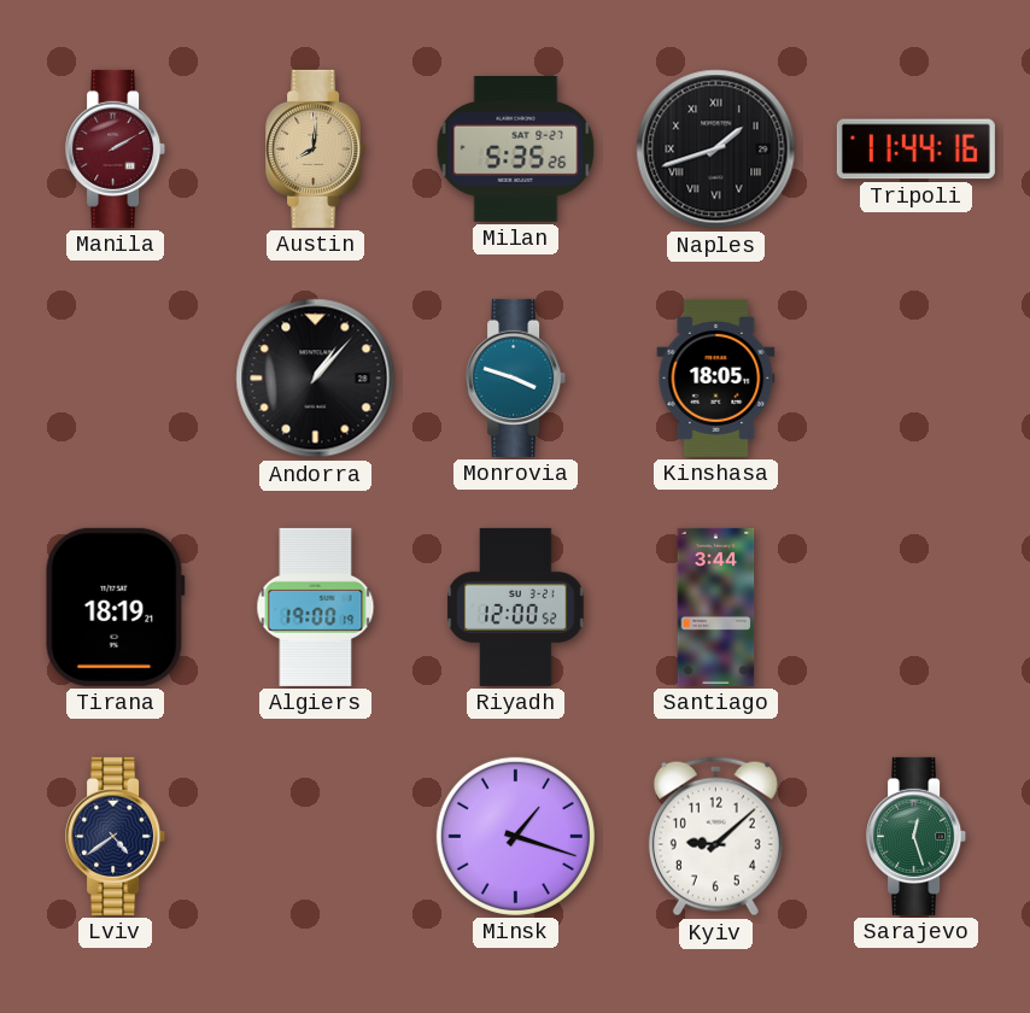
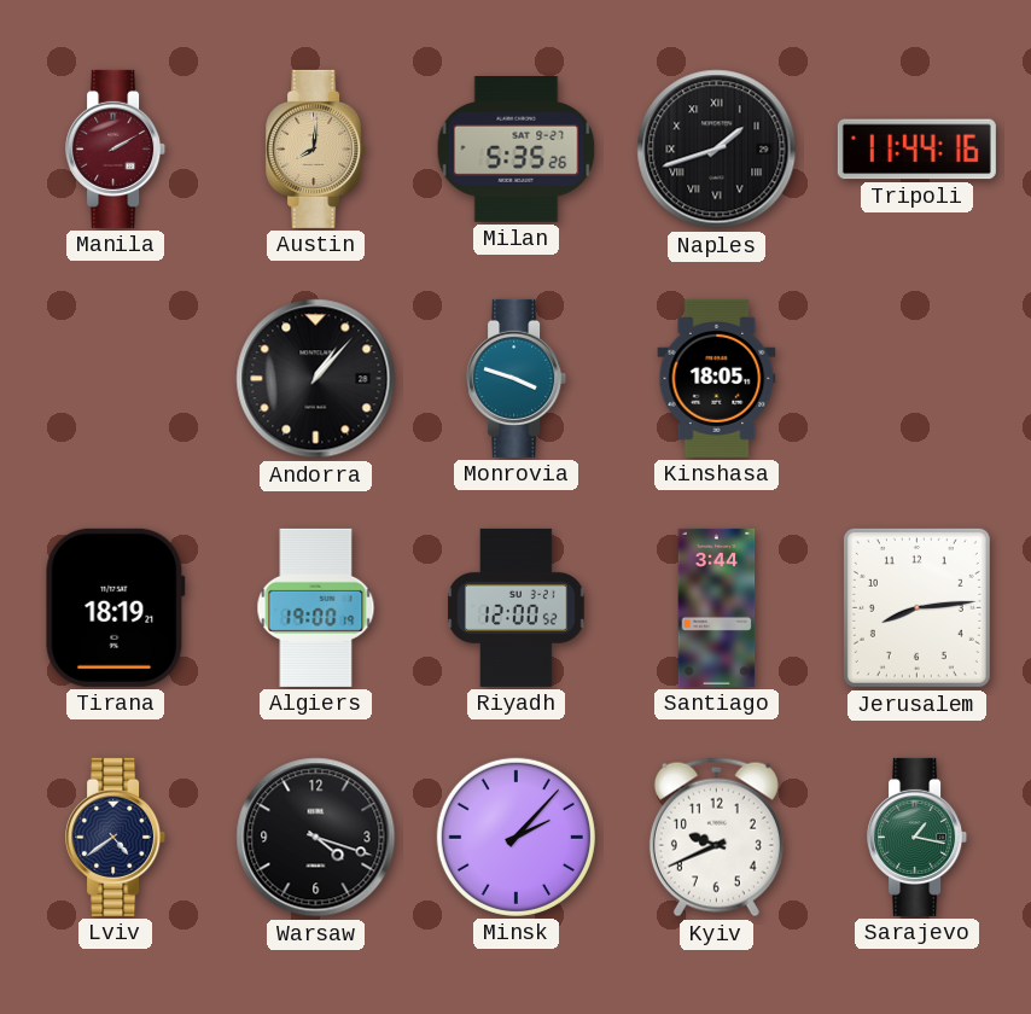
Jerusalem: none -> 8:14
Warsaw: none -> 4:18
Minsk: 1:18 -> 2:07
Kyiv: 9:08 -> 9:41
Sarajevo: 12:27 -> 1:17
